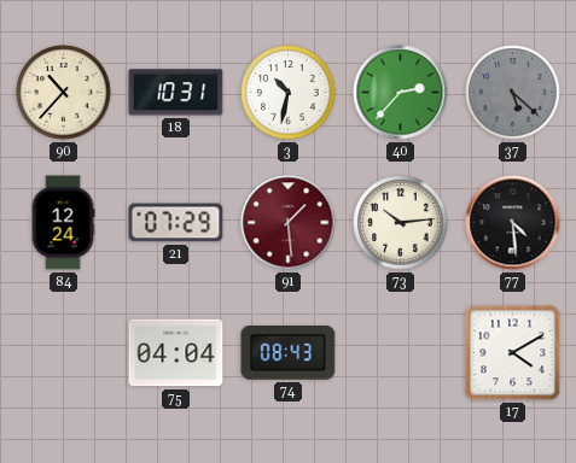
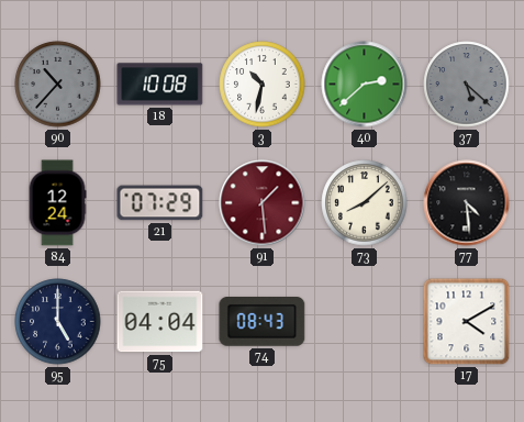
90 dial: cream -> grey
18: 10:31 -> 10:08
40: 2:37 -> 2:38
73: 10:14 -> 8:08
95: none -> 5:00
